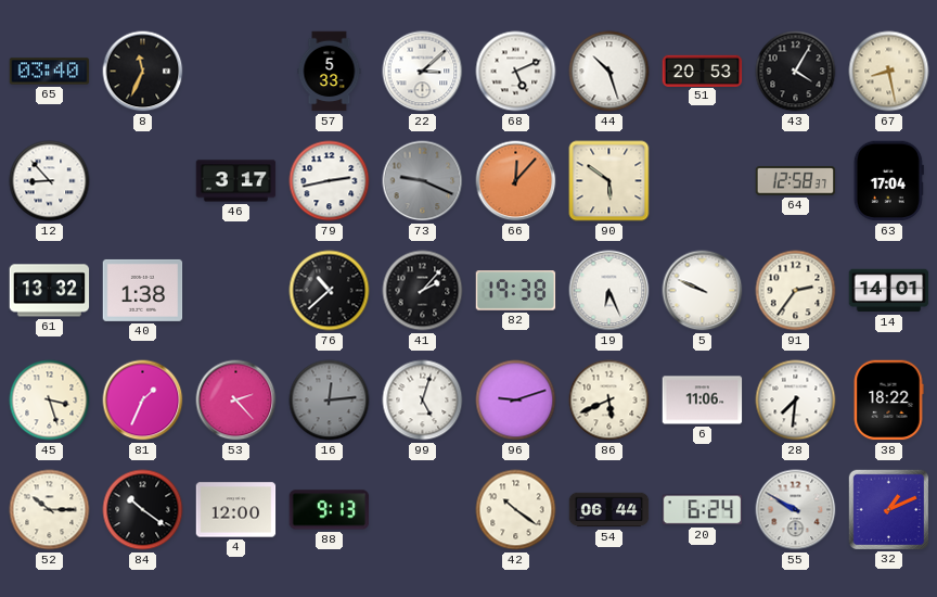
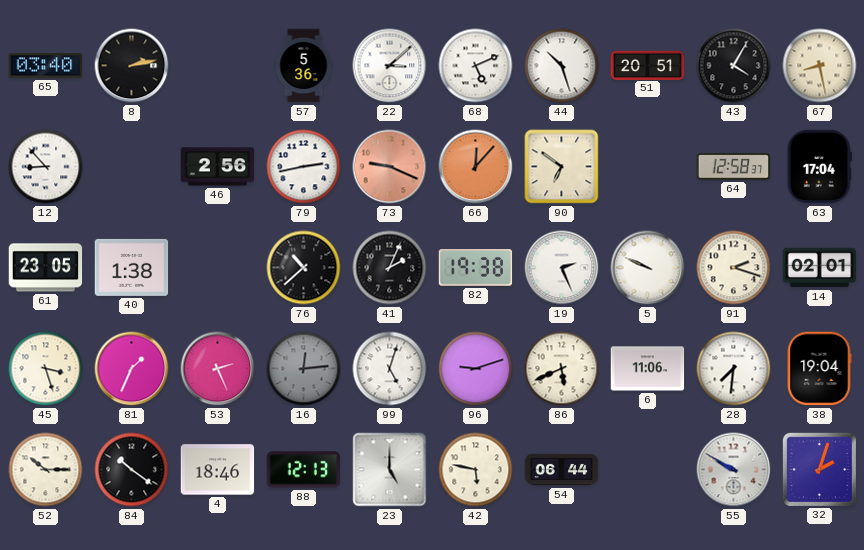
8: 11:34 -> 2:13
57: 5:33 -> 5:36
51: 20:53 -> 20:51
46: 3:17 -> 2:56
73 dial: grey -> salmon
90: 5:51 -> 6:51
61: 13:32 -> 23:05
41: 2:07 -> 2:04
19: 6:26 -> 2:26
91: 2:36 -> 2:18
14: 14:01 -> 02:01
53: 2:23 -> 2:26
38: 18:22 -> 19:04
4: 12:00 -> 18:46
88: 9:13 -> 12:13
23: none -> 5:00
42: 10:21 -> 5:47
20: 6:24 -> none
32: 1:11 -> 2:03
